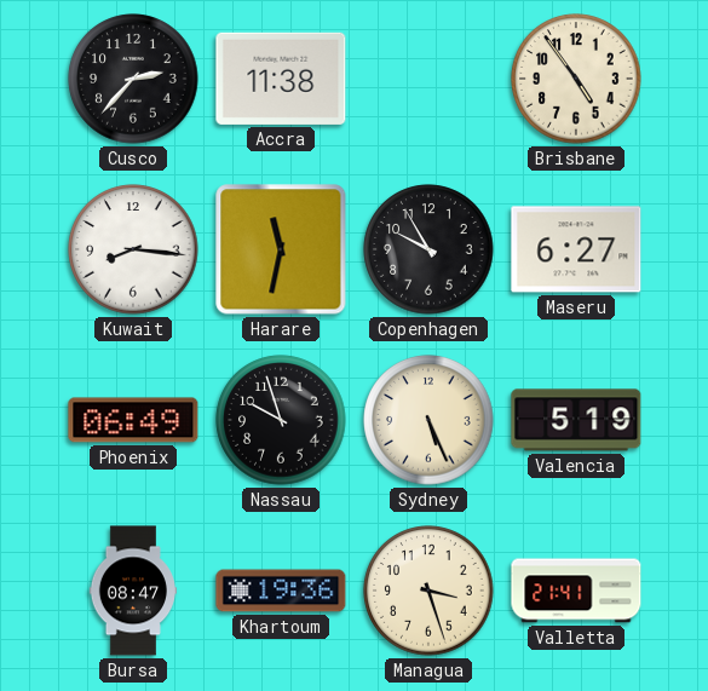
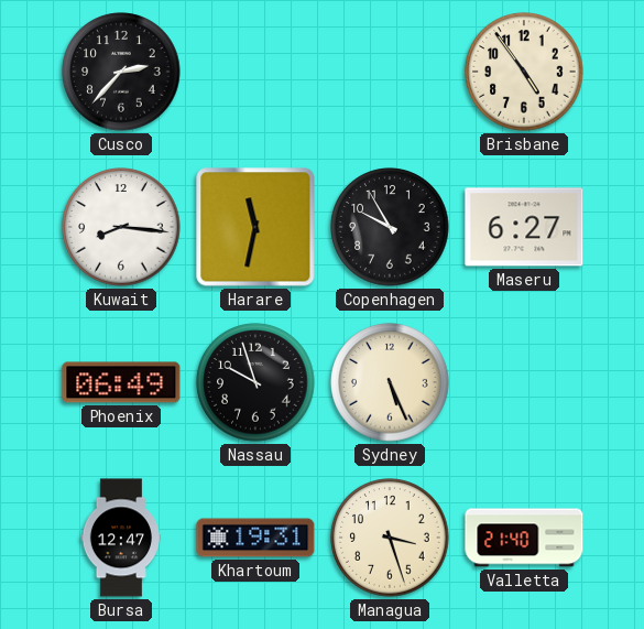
Accra: 11:38 -> none
Valencia: 5:19 -> none
Bursa: 08:47 -> 12:47
Khartoum: 19:36 -> 19:31
Valletta: 21:41 -> 21:40
